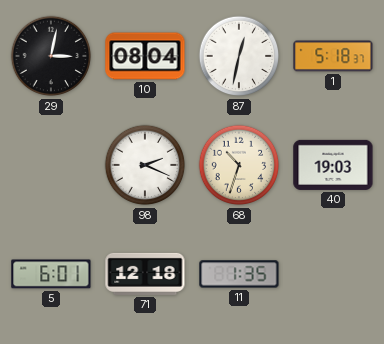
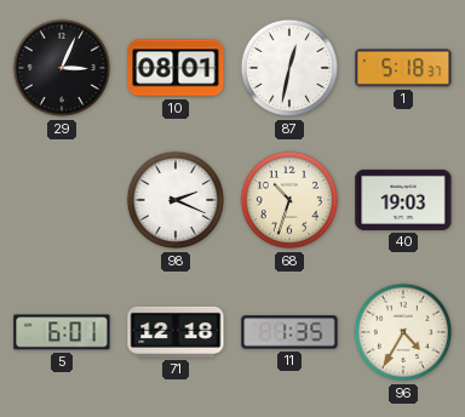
29: 3:02 -> 3:04
10: 08:04 -> 08:01
96: none -> 4:35
